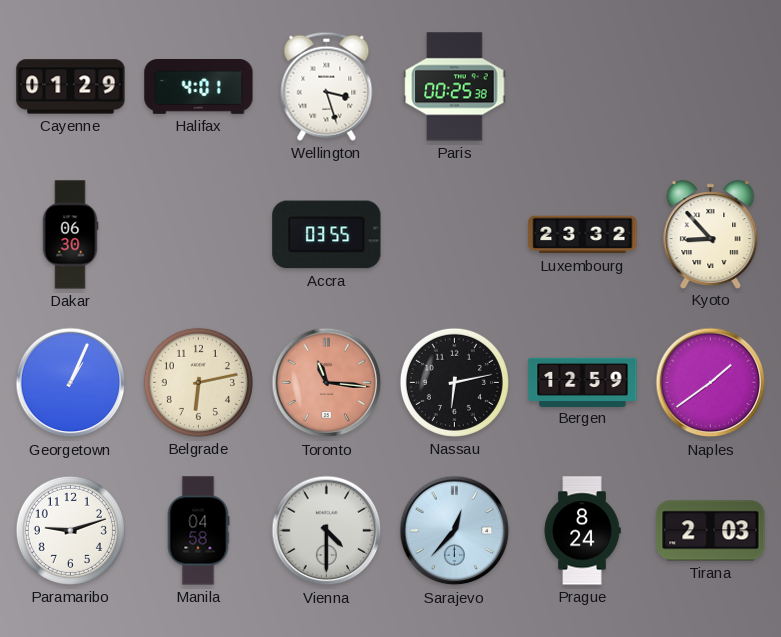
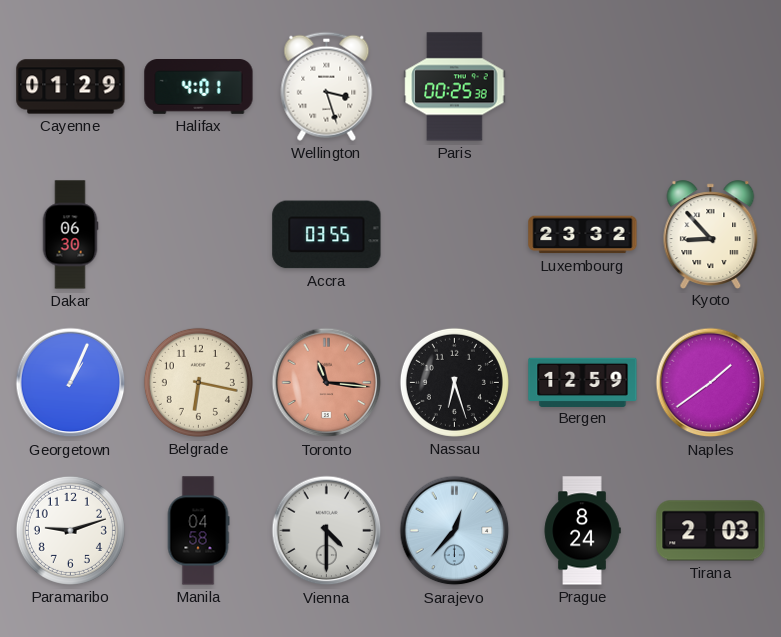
Belgrade: 6:13 -> 6:17
Nassau: 6:13 -> 6:27
